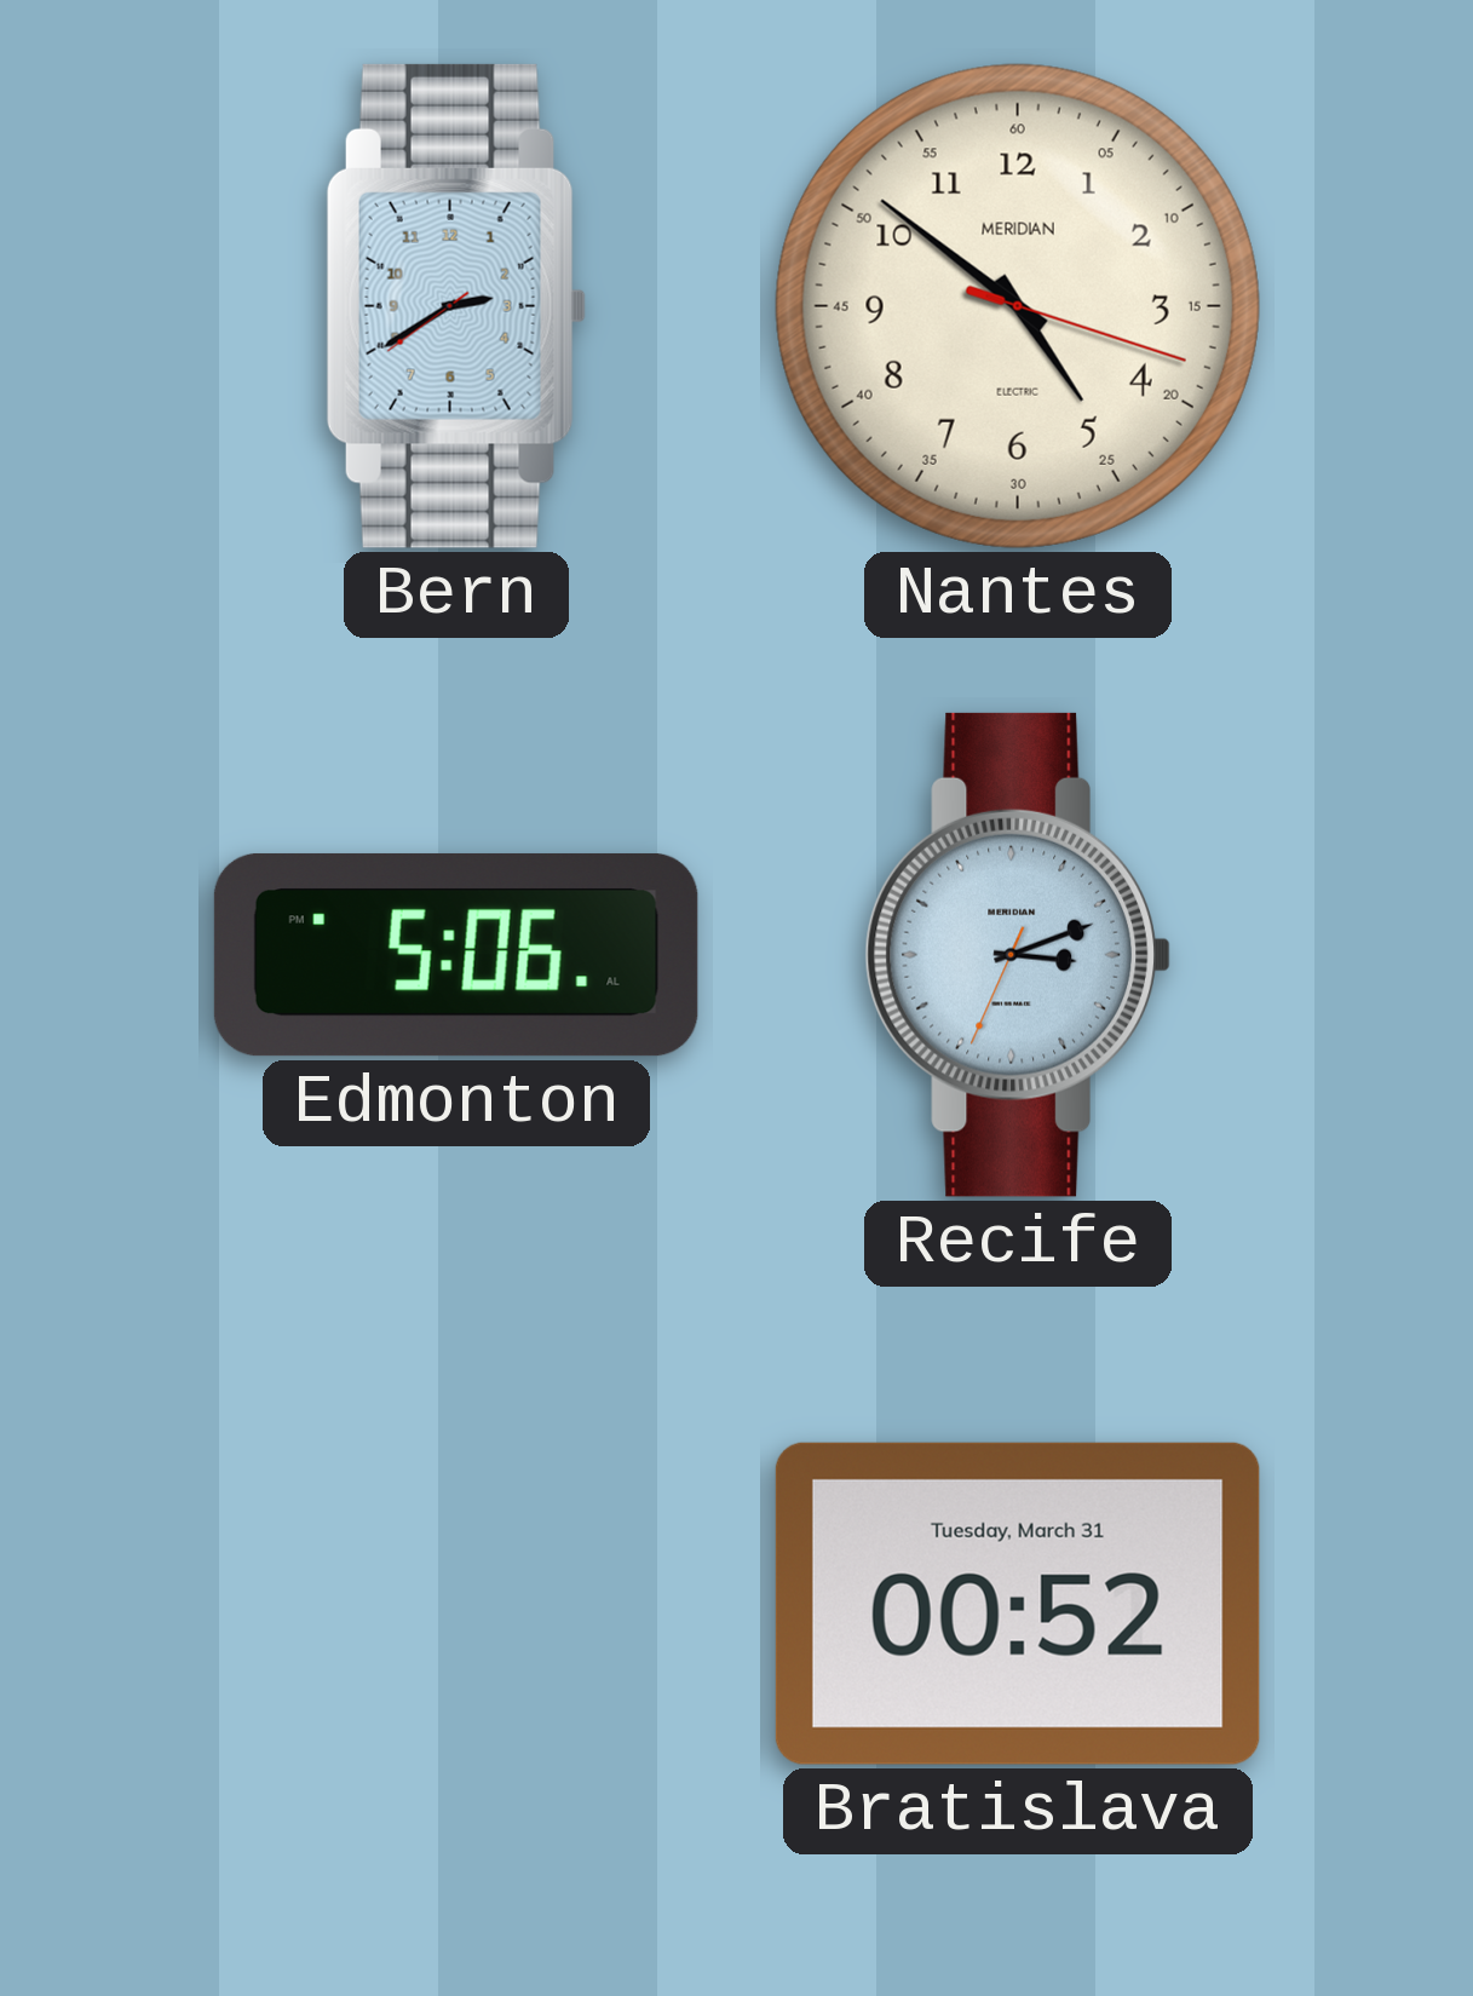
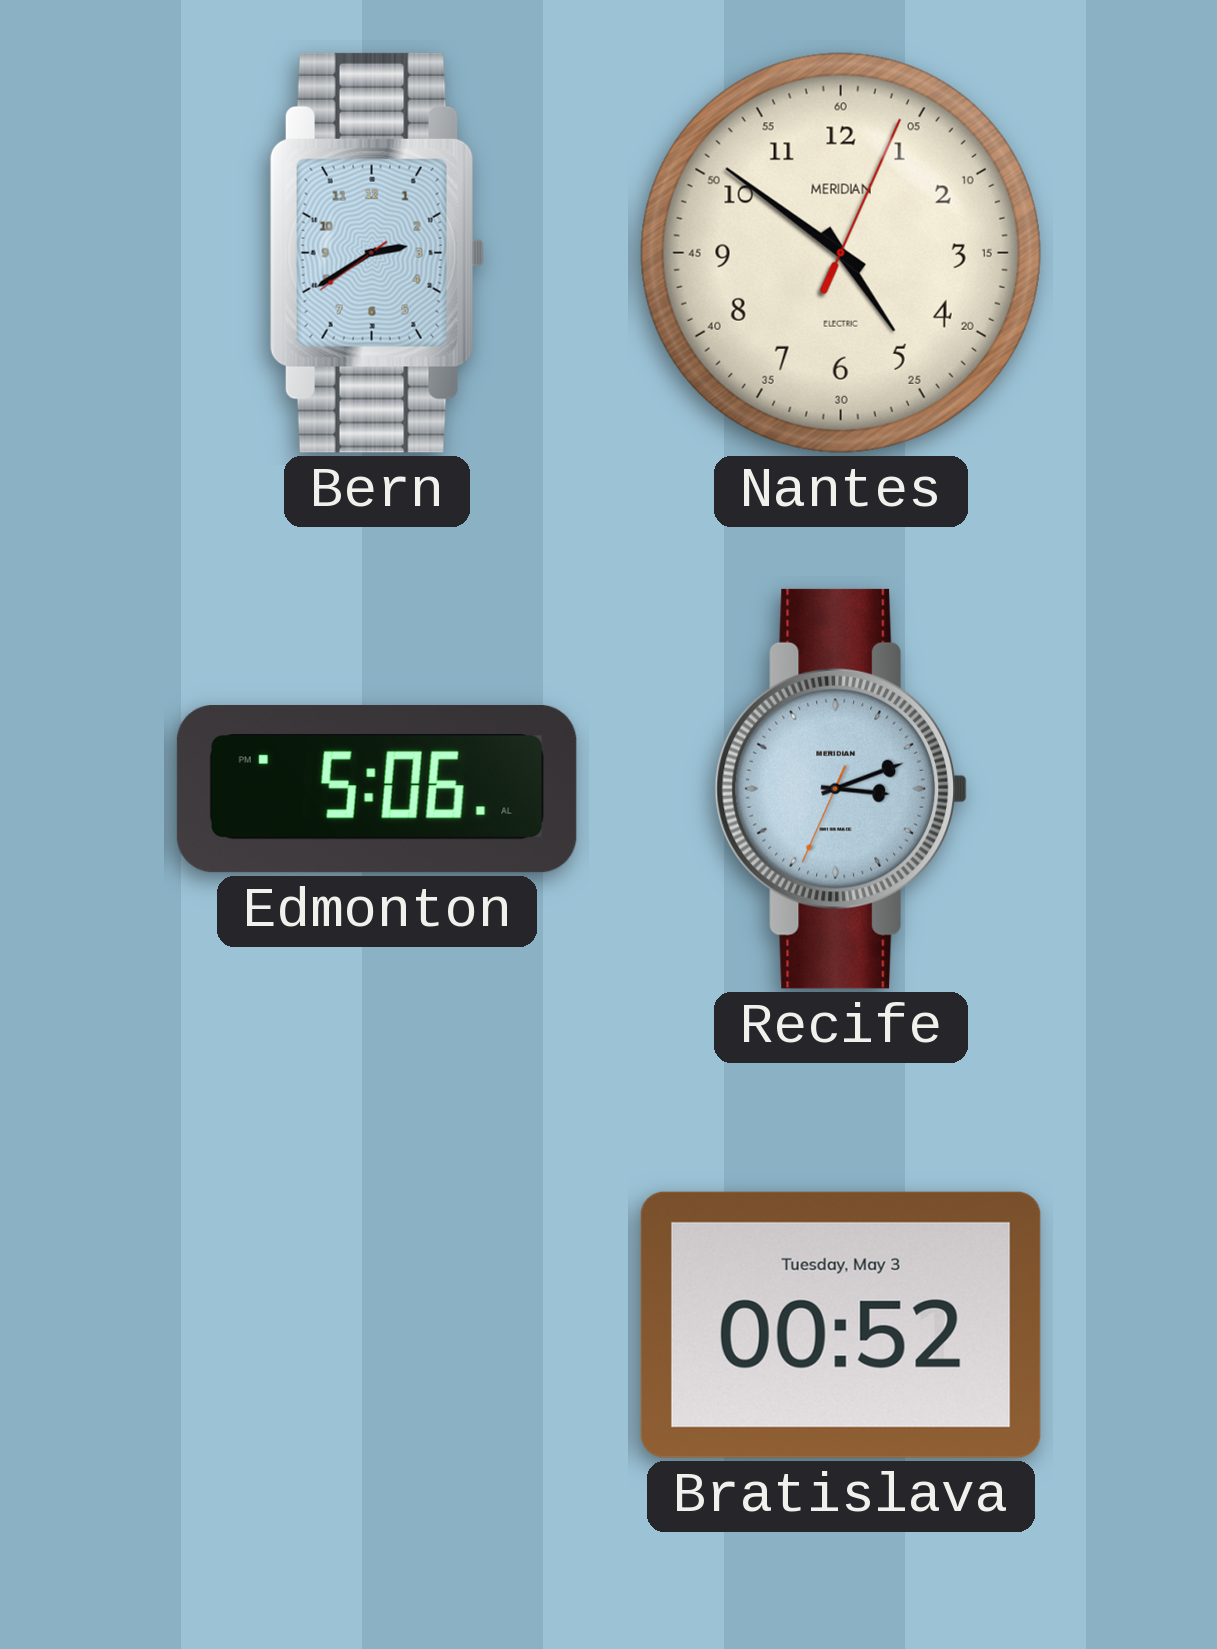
Nantes: 4:51:18 -> 4:51:04
Bratislava date: Tuesday, March 31 -> Tuesday, May 3
